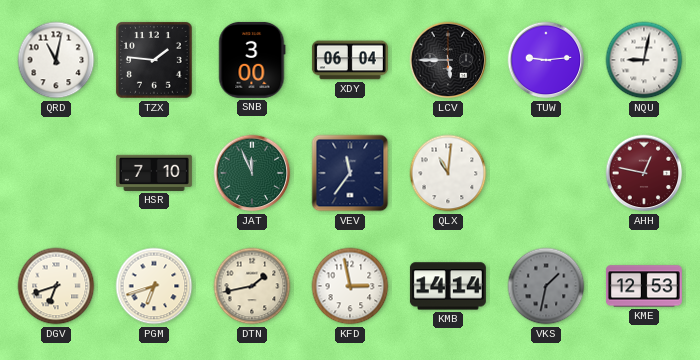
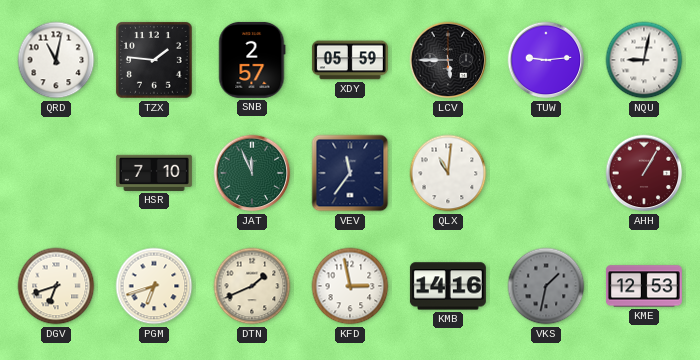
SNB: 3:00 -> 2:57
XDY: 06:04 -> 05:59
AHH: 12:47 -> 1:05
DTN: 1:43 -> 1:41
KMB: 14:14 -> 14:16
